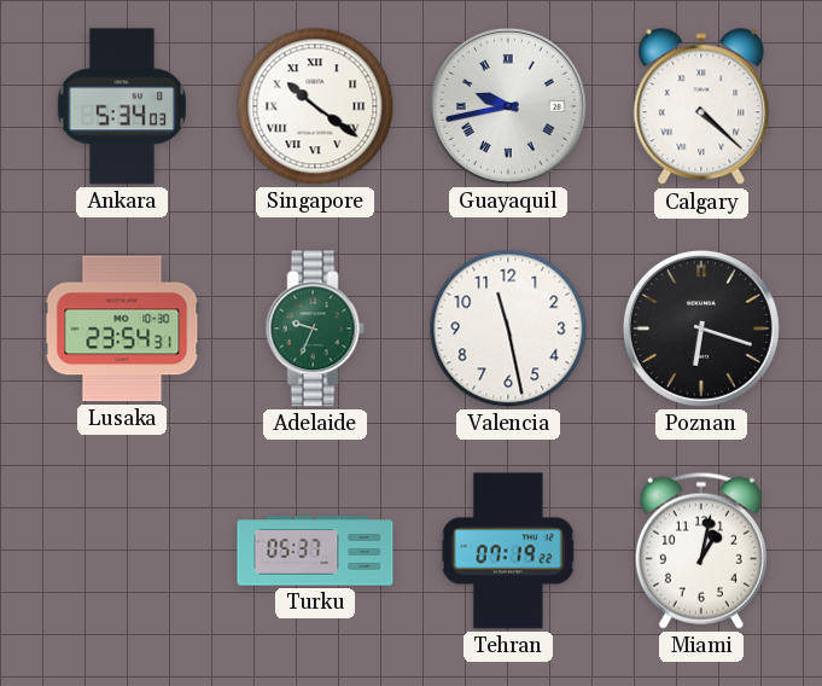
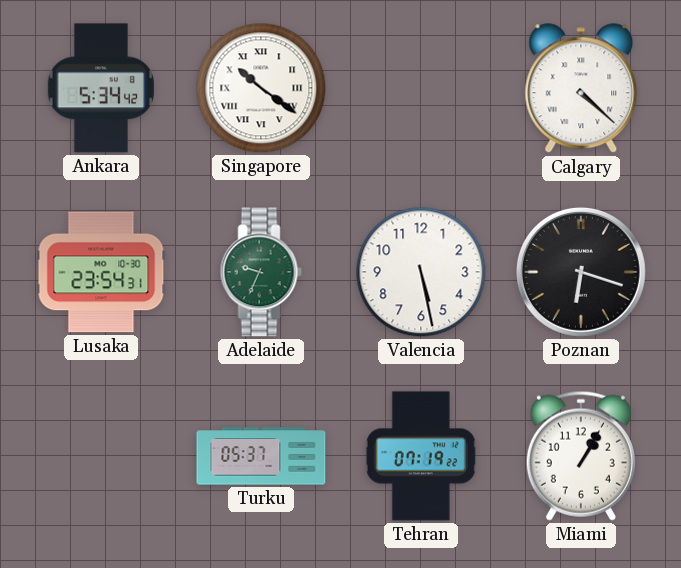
Ankara: 5:34:03 -> 5:34:42
Guayaquil: 9:43 -> none
Valencia: 11:28 -> 5:28
Miami: 1:02 -> 1:05
